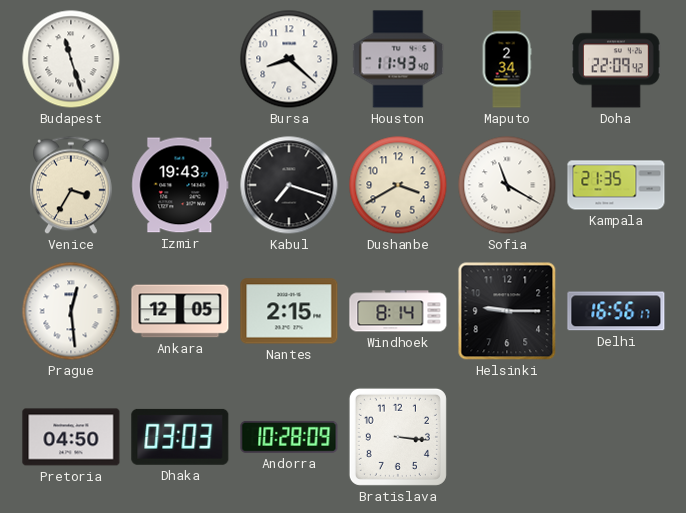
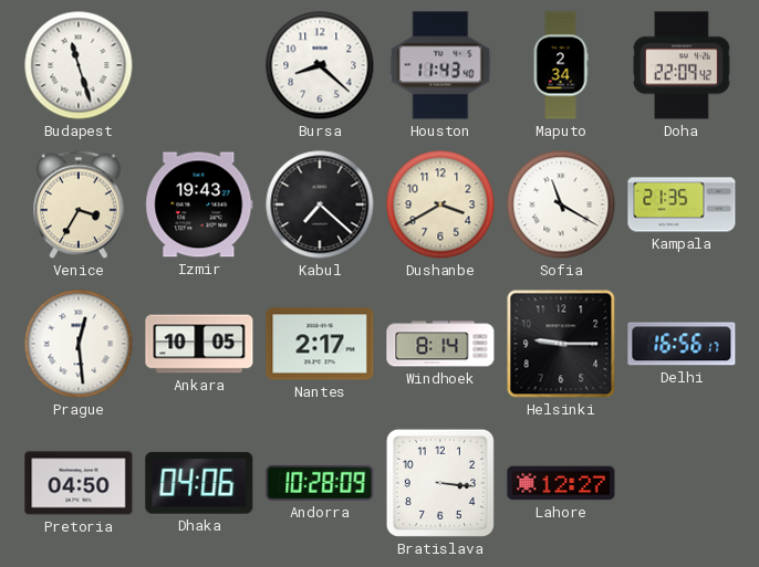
Kabul: 7:18 -> 7:22
Ankara: 12:05 -> 10:05
Nantes: 2:15 -> 2:17
Dhaka: 03:03 -> 04:06
Lahore: none -> 12:27
